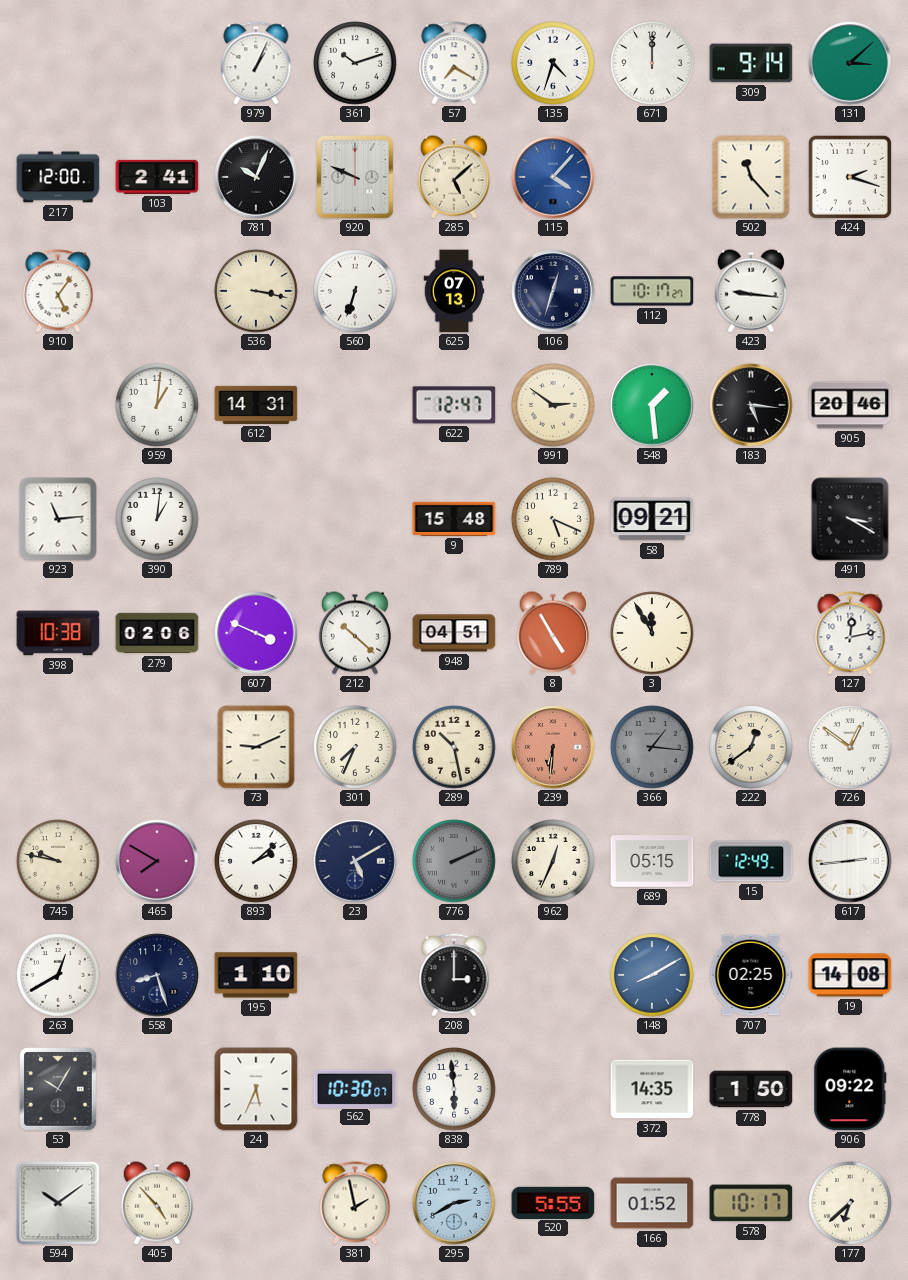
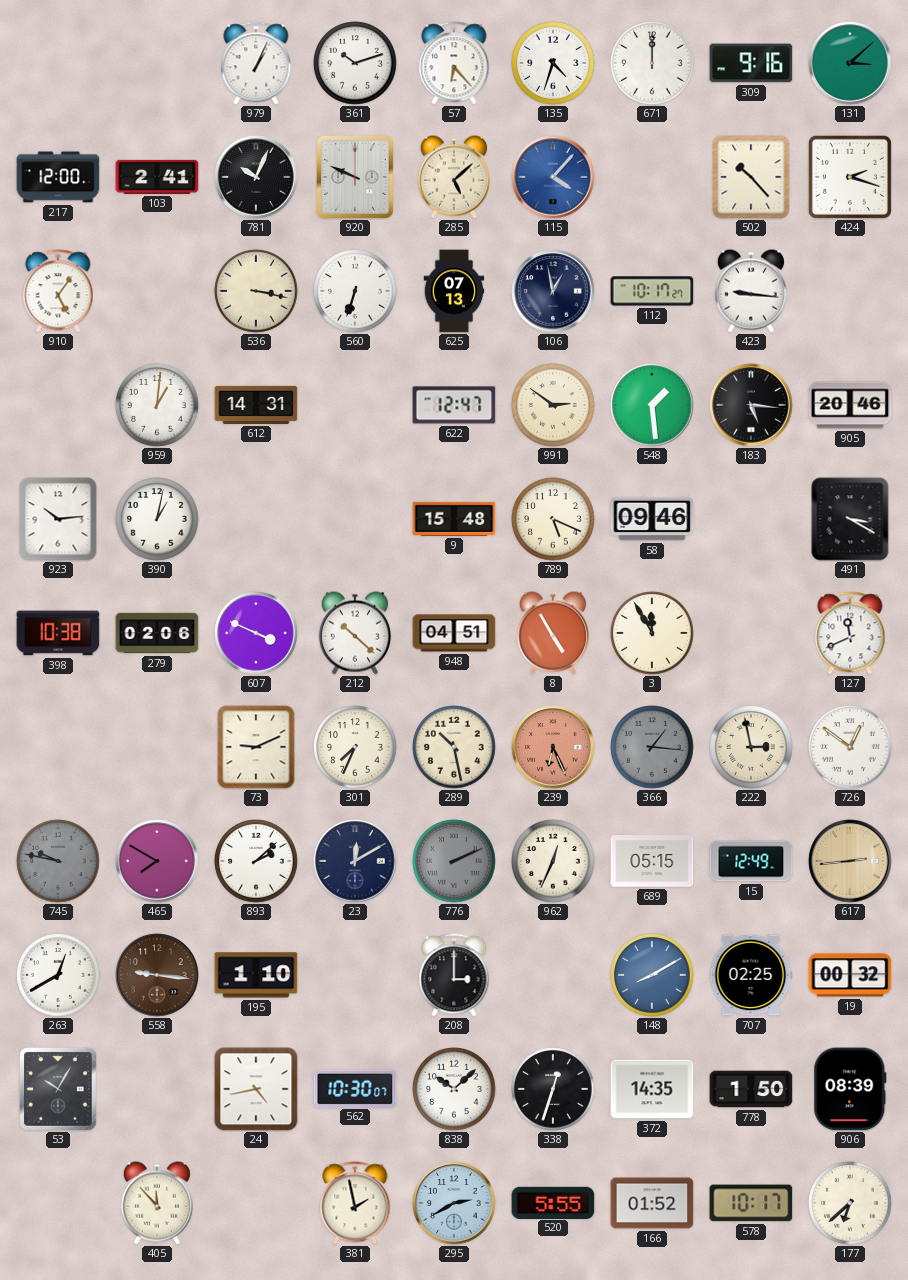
57: 7:20 -> 6:23
309: 9:14 -> 9:16
502: 11:23 -> 10:23
106: 12:33 -> 12:58
923: 11:14 -> 10:14
390: 1:01 -> 1:02
58: 09:21 -> 09:46
127: 12:13 -> 11:41
239: 6:31 -> 6:26
222: 12:39 -> 2:58
745 dial: cream -> grey
23: 5:10 -> 12:10
617 dial: white -> champagne
558: 8:27 -> 9:16
558 dial: navy -> brown
19: 14:08 -> 00:32
24: 5:34 -> 4:43
838: 5:59 -> 10:08
338: none -> 12:33
906: 09:22 -> 08:39
594: 10:09 -> none
405: 4:53 -> 11:53
